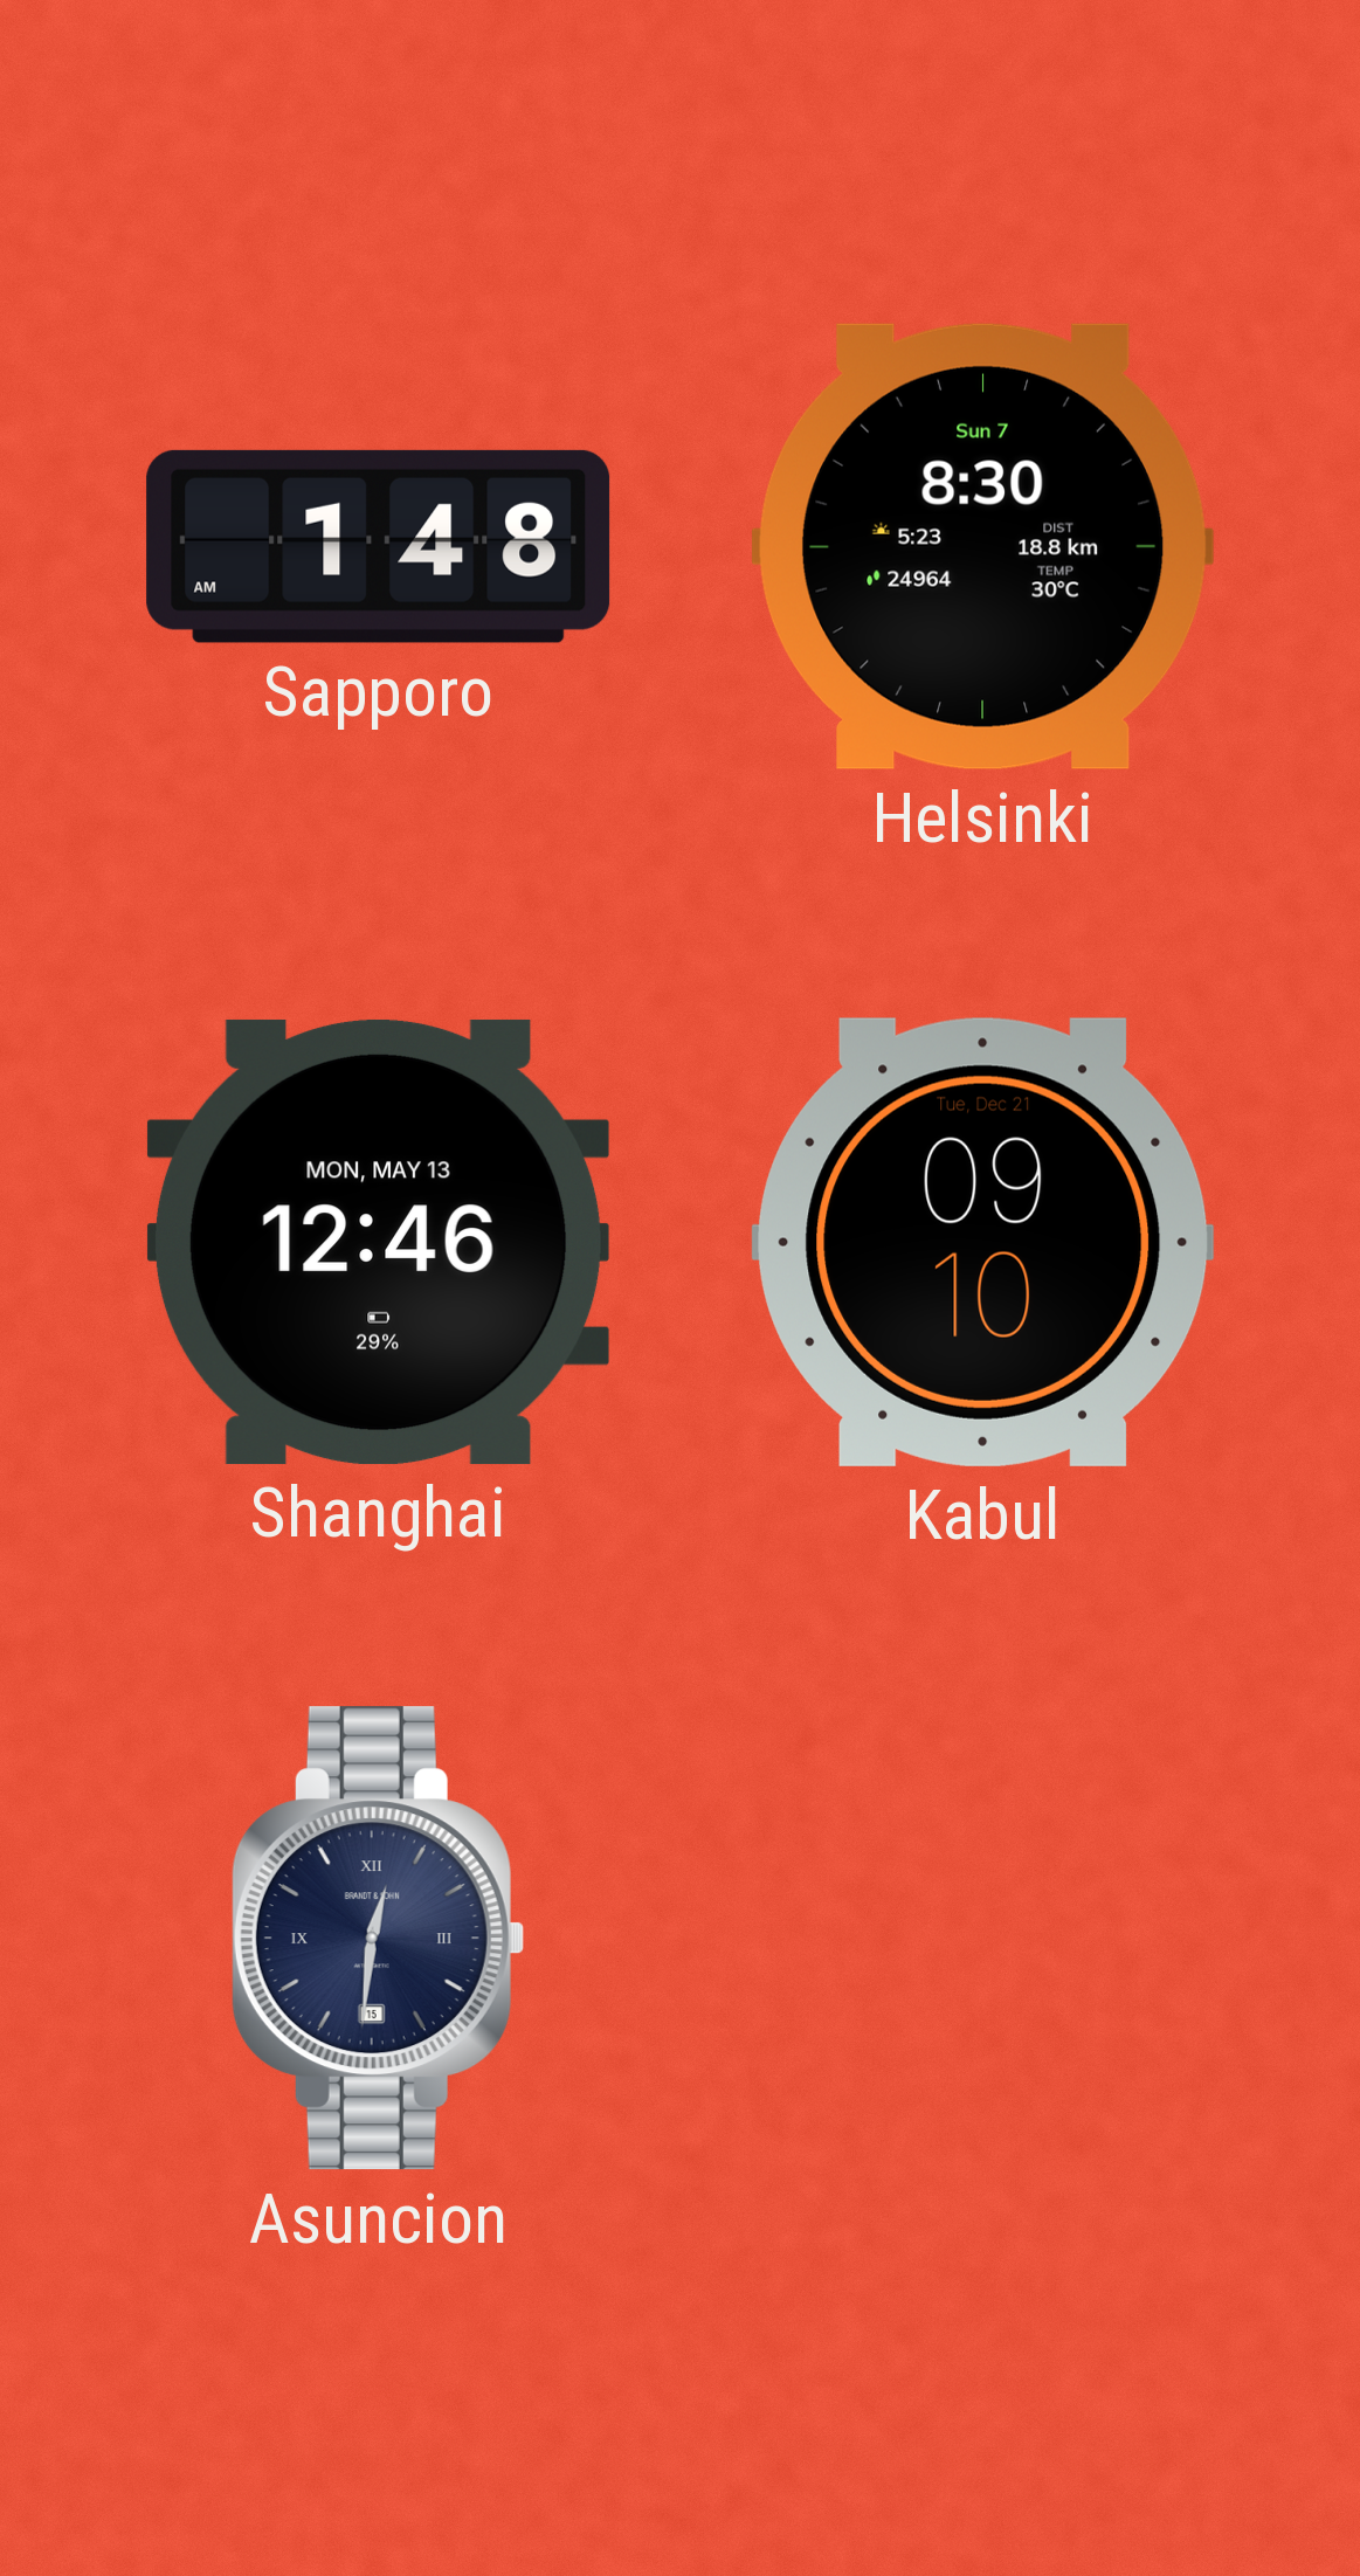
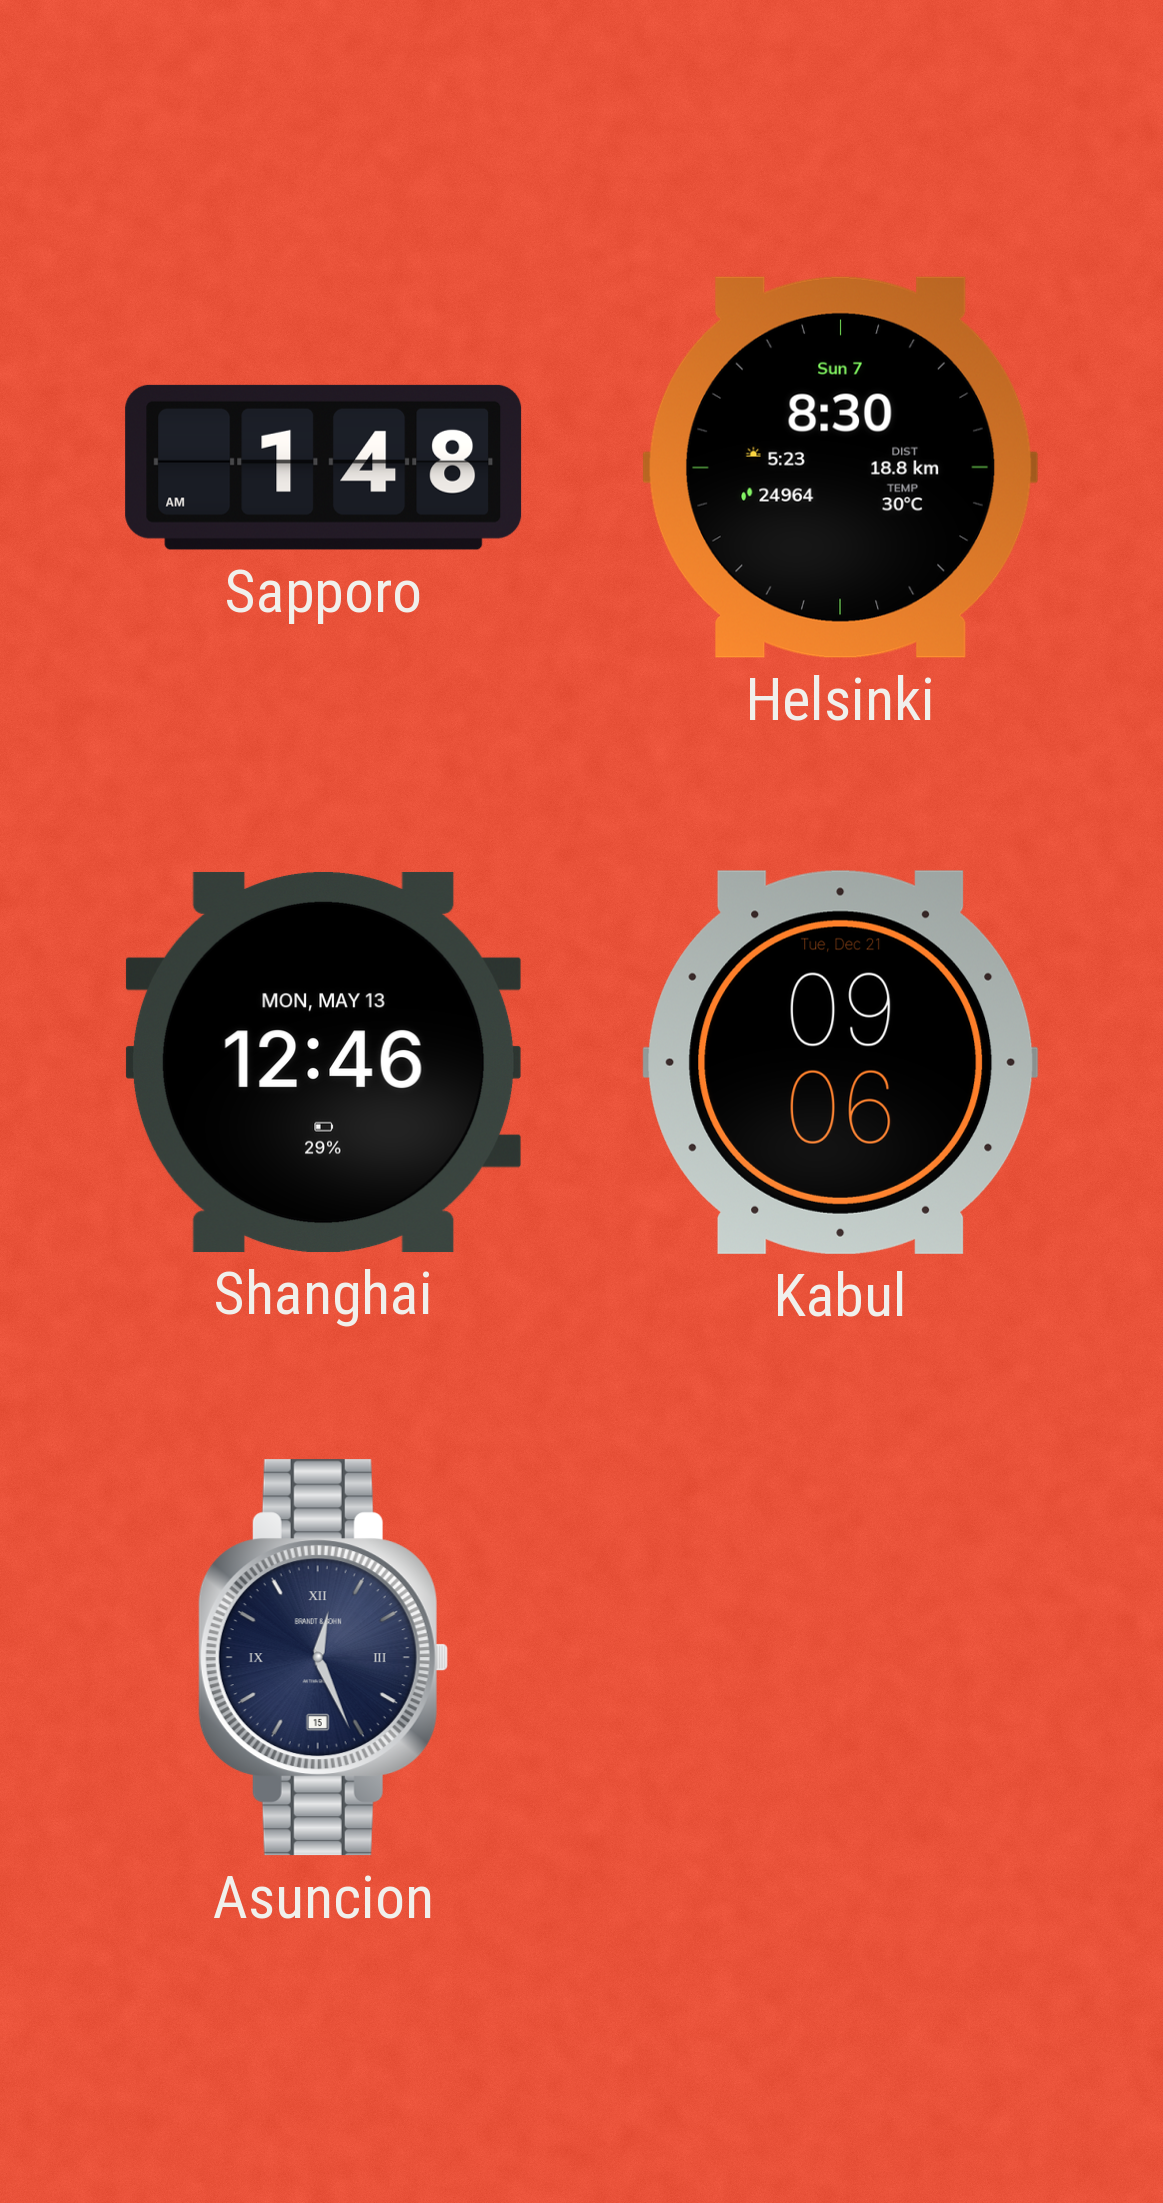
Kabul: 09:10 -> 09:06
Asuncion: 12:31 -> 12:26
